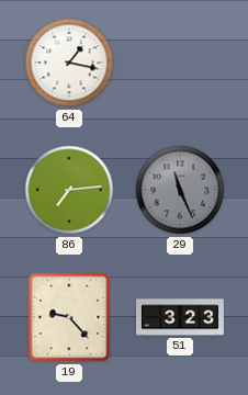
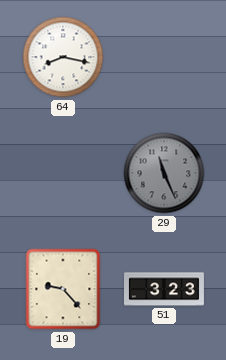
64: 1:17 -> 8:17
86: 7:14 -> none
